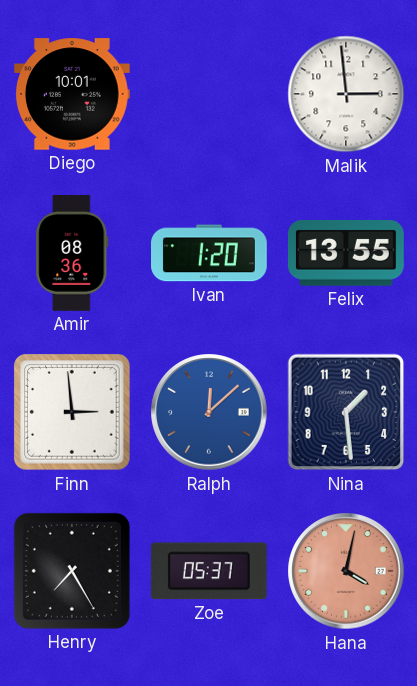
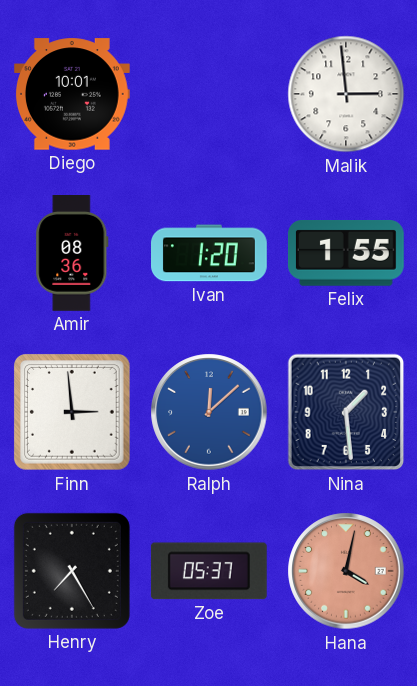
Felix: 13:55 -> 1:55
